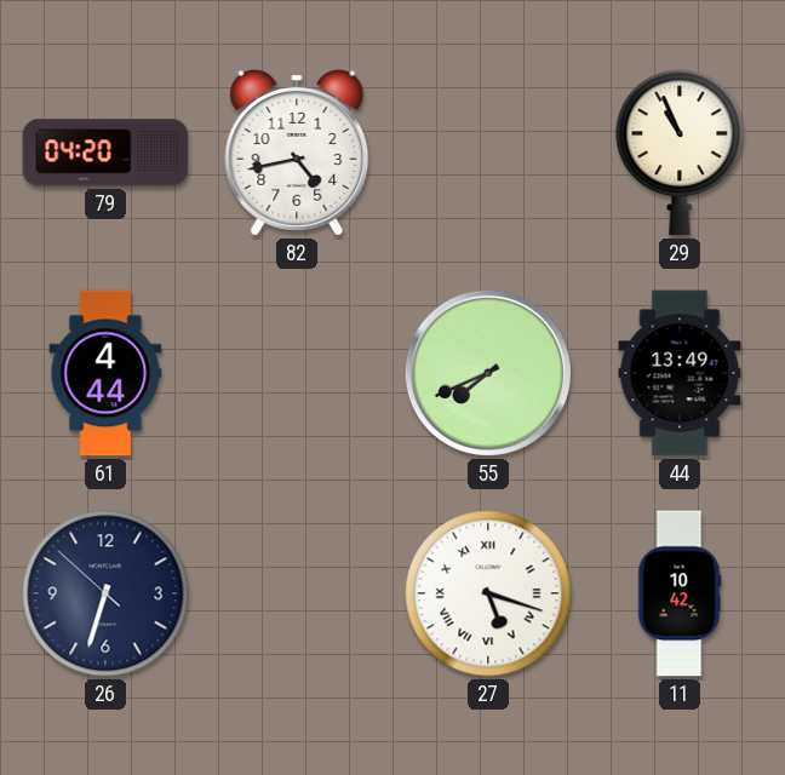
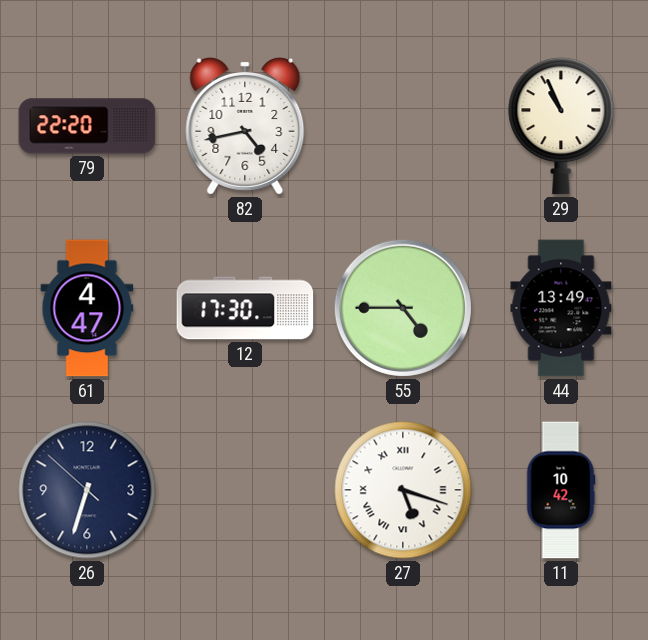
79: 04:20 -> 22:20
61: 4:44 -> 4:47
12: none -> 17:30
55: 7:41 -> 4:45
